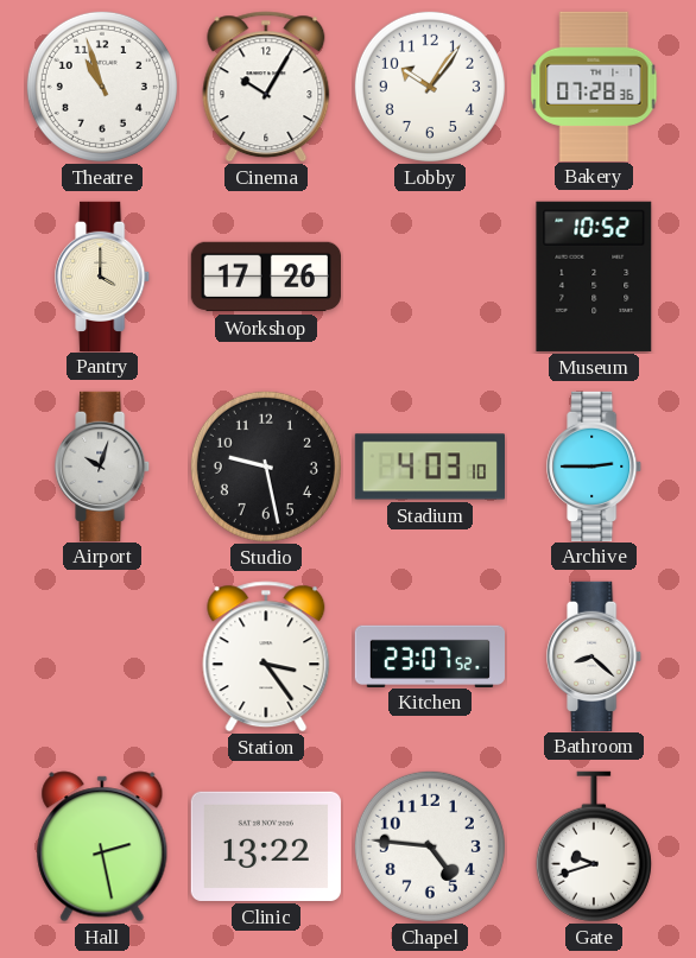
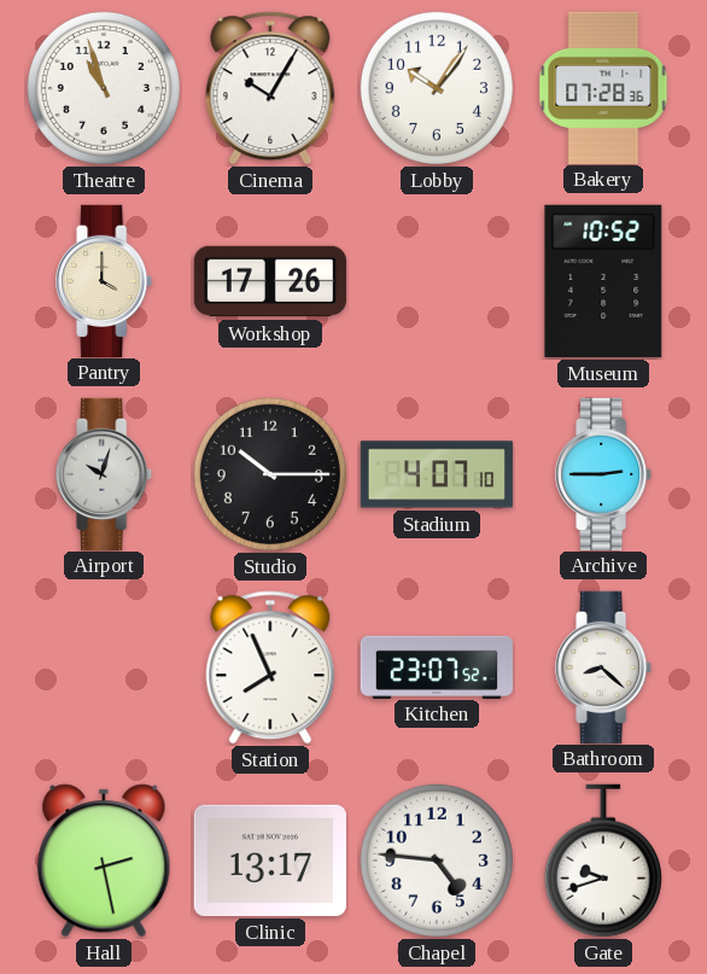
Studio: 9:28 -> 10:15
Stadium: 4:03 -> 4:07
Station: 3:24 -> 7:56
Clinic: 13:22 -> 13:17
